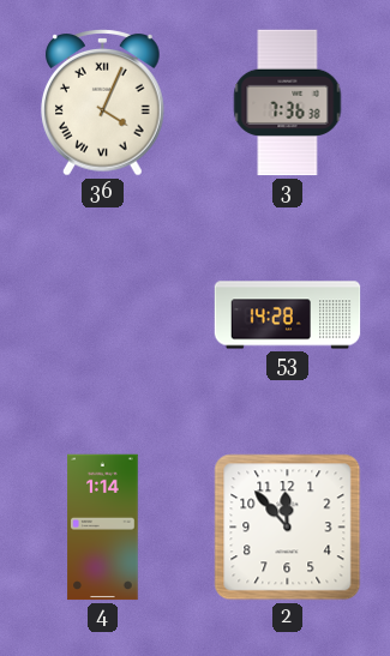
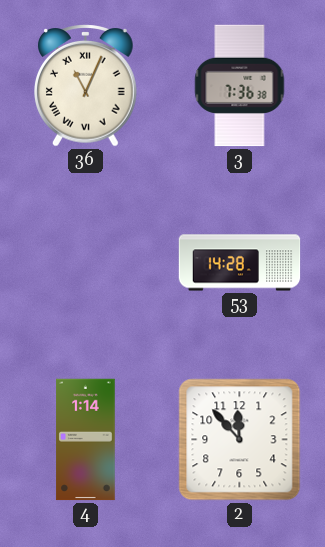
36: 4:04 -> 11:04
